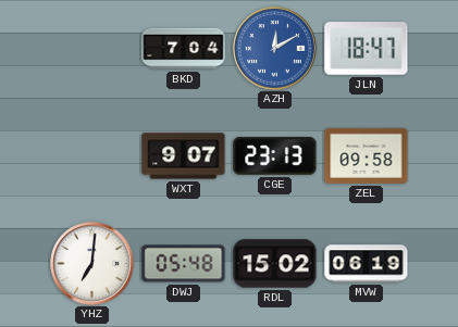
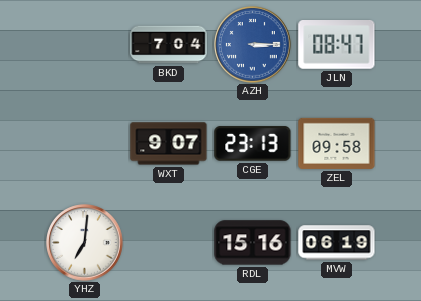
AZH: 12:10 -> 3:15
JLN: 18:47 -> 08:47
DWJ: 05:48 -> none
RDL: 15:02 -> 15:16
